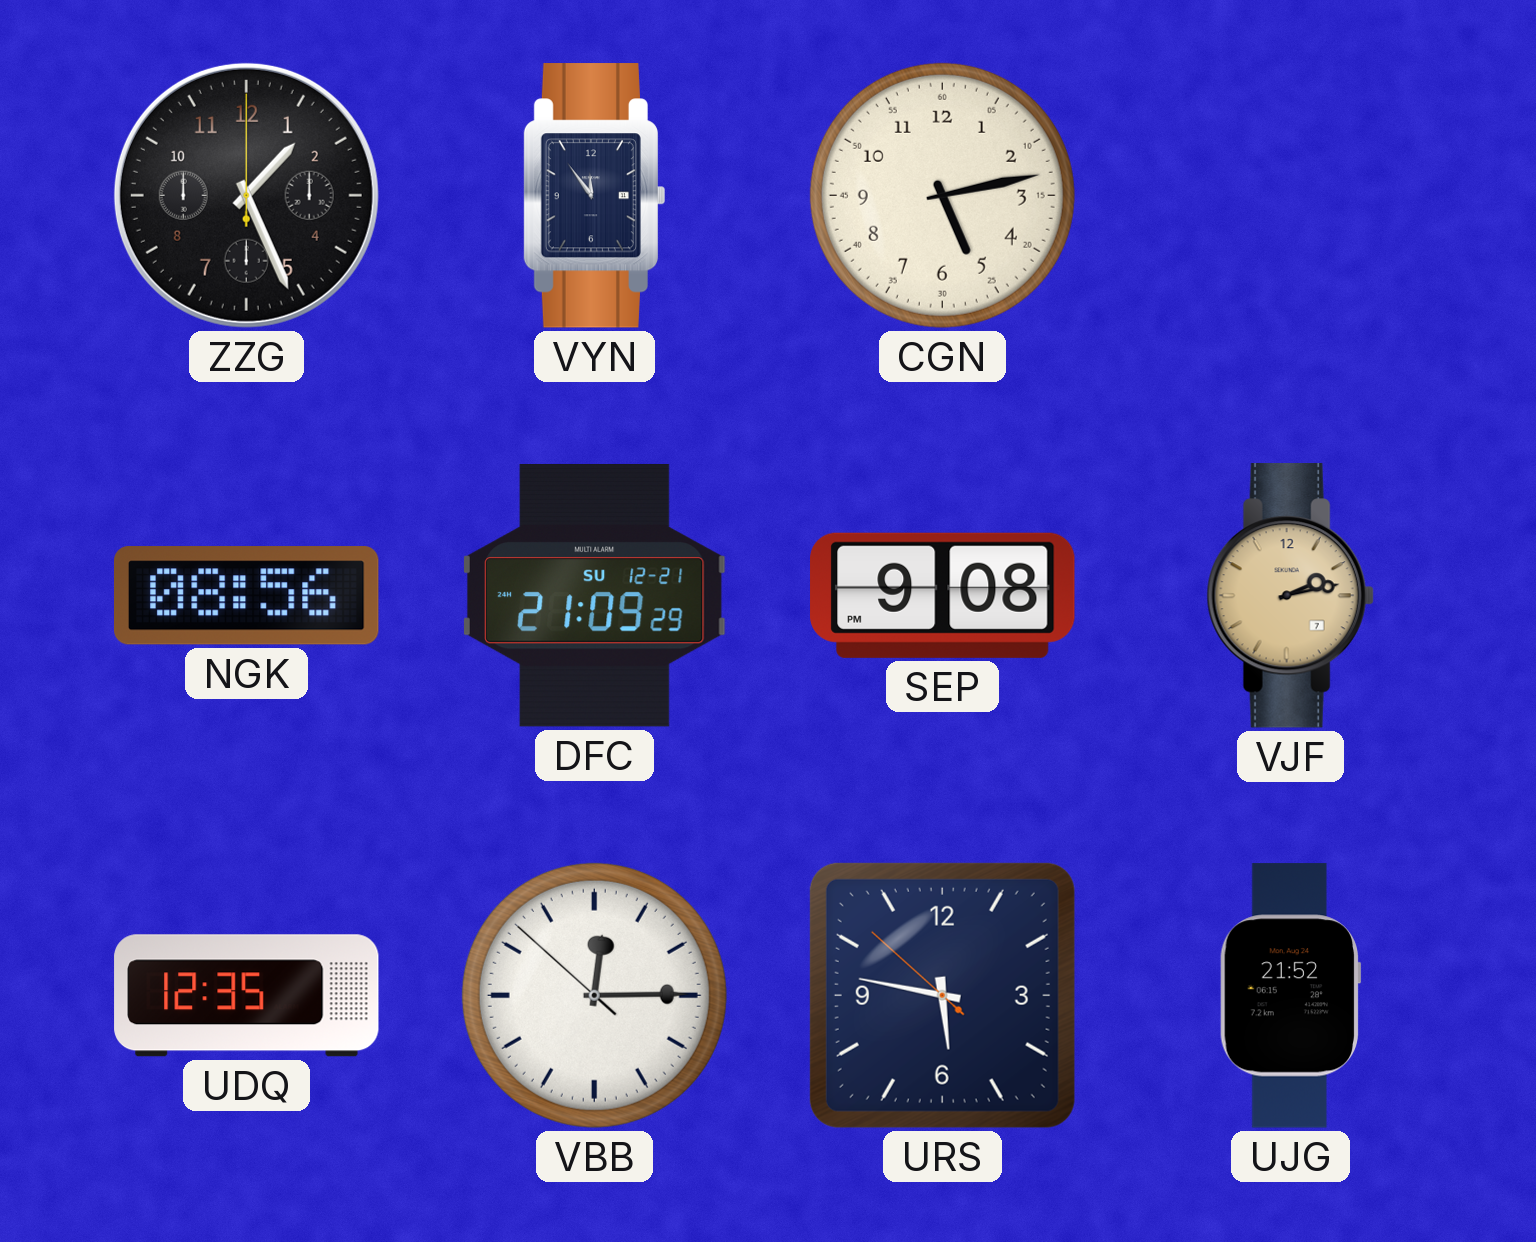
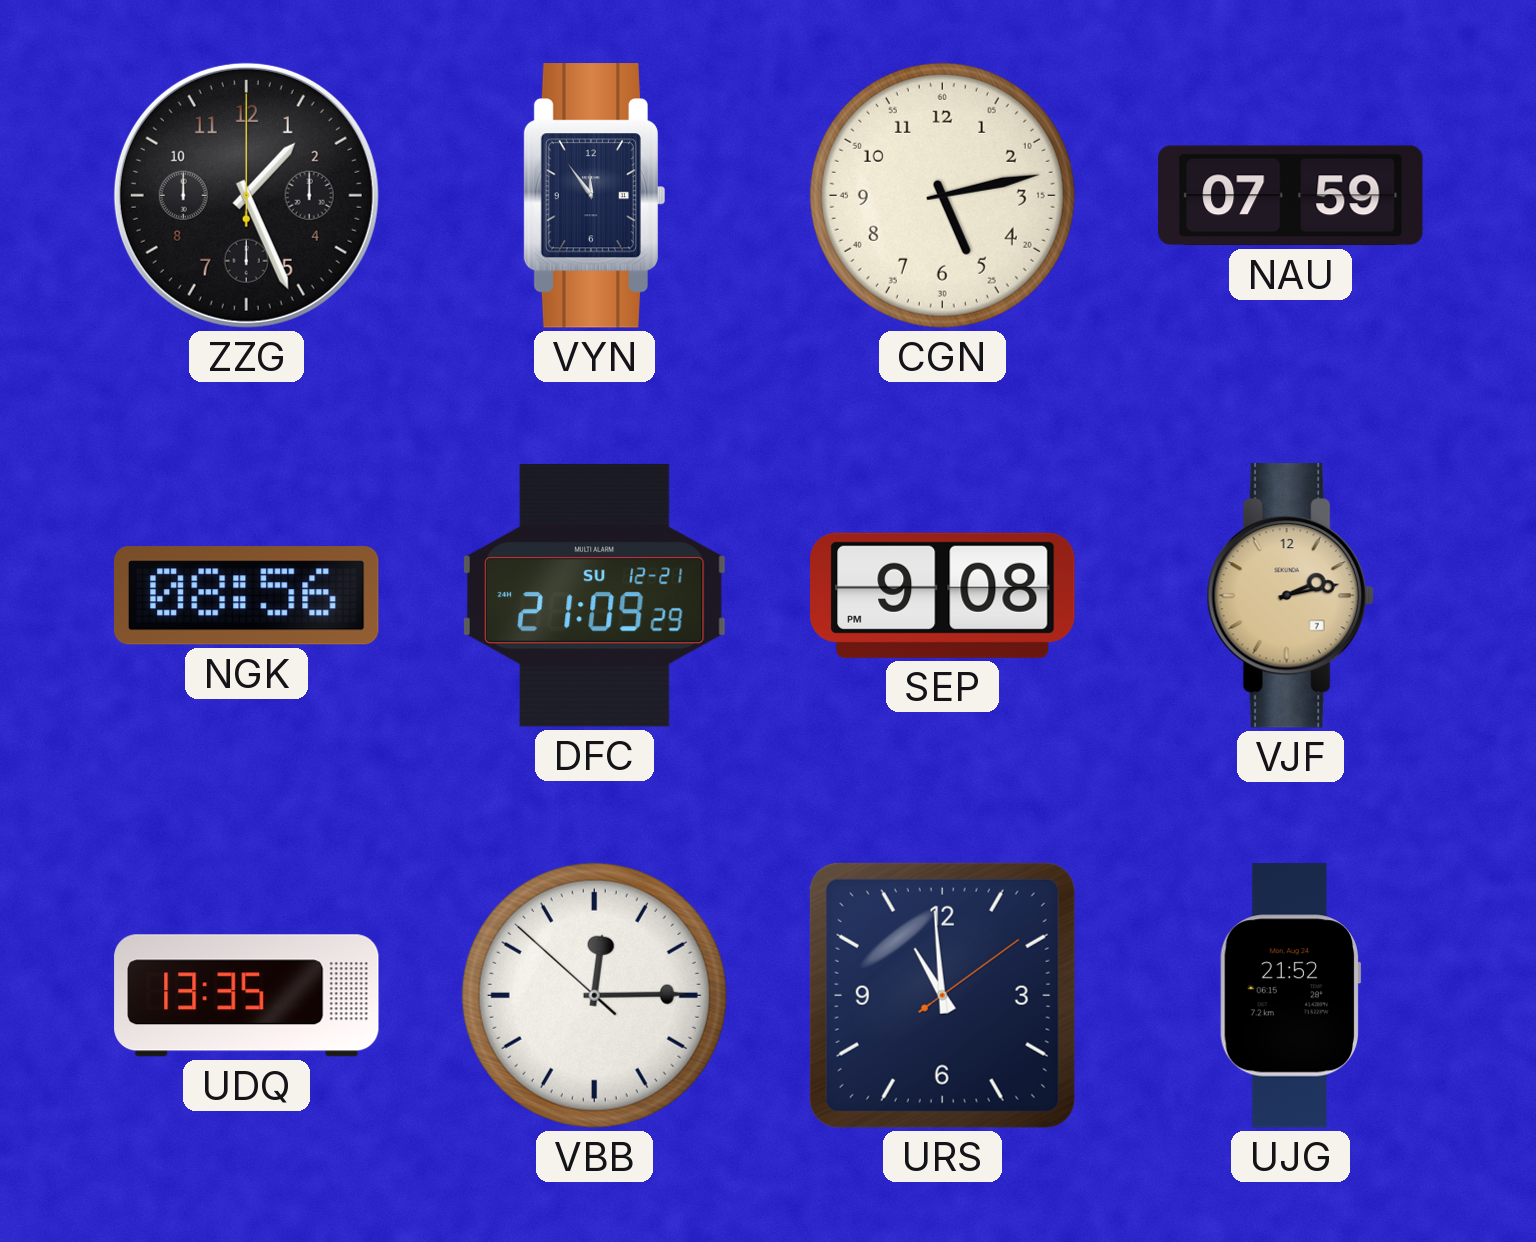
NAU: none -> 07:59
UDQ: 12:35 -> 13:35
URS: 5:46 -> 10:59
